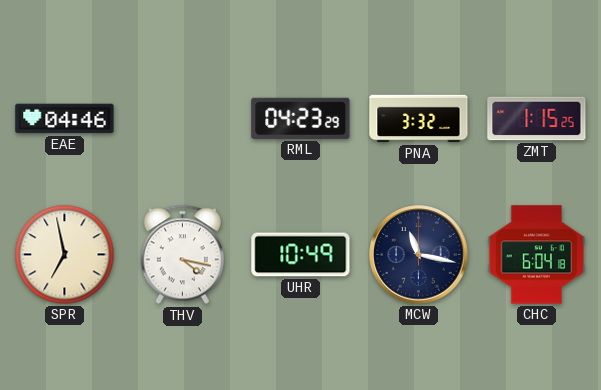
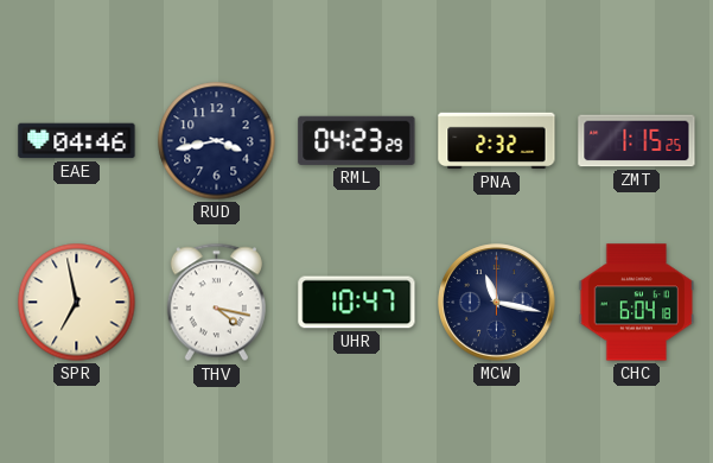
RUD: none -> 3:43
PNA: 3:32 -> 2:32
UHR: 10:49 -> 10:47
